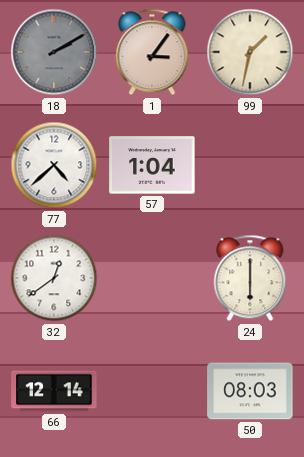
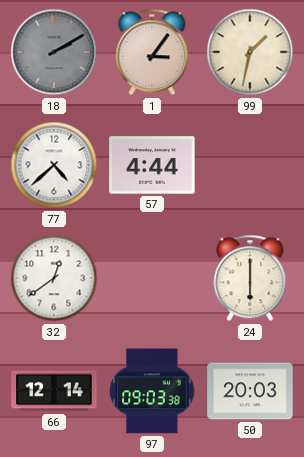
57: 1:04 -> 4:44
97: none -> 09:03
50: 08:03 -> 20:03
